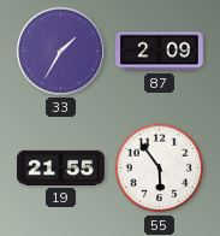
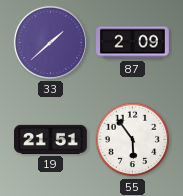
33: 1:35 -> 1:38
19: 21:55 -> 21:51
